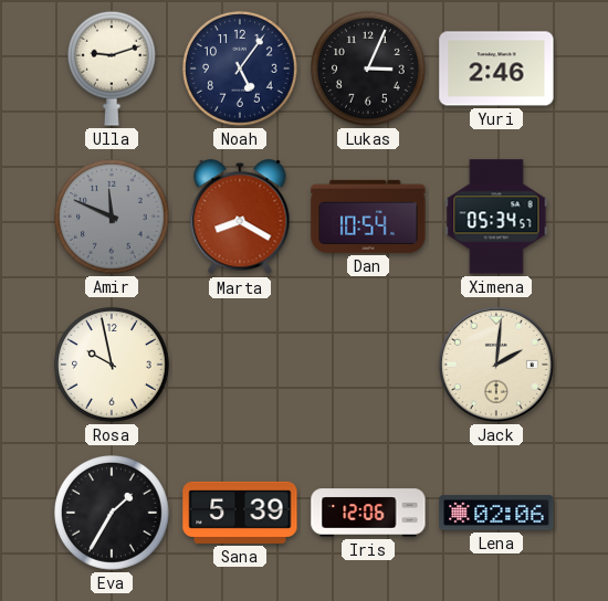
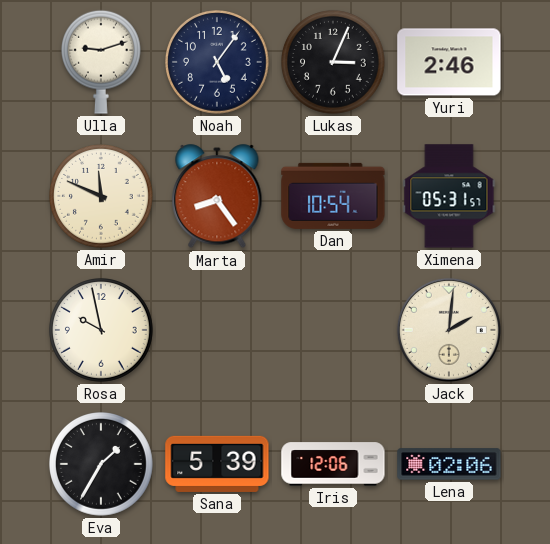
Amir dial: grey -> cream
Marta: 8:20 -> 8:24
Ximena: 05:34 -> 05:31
